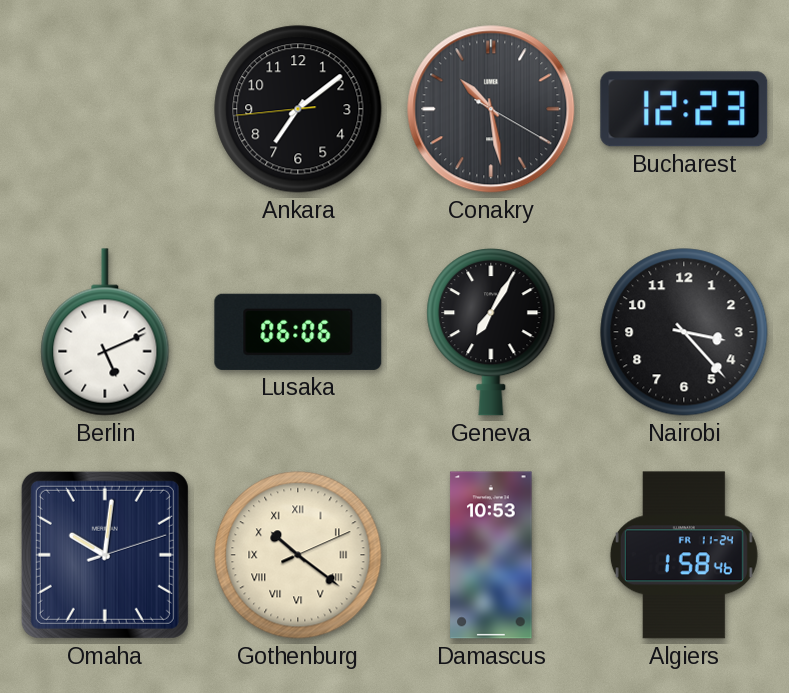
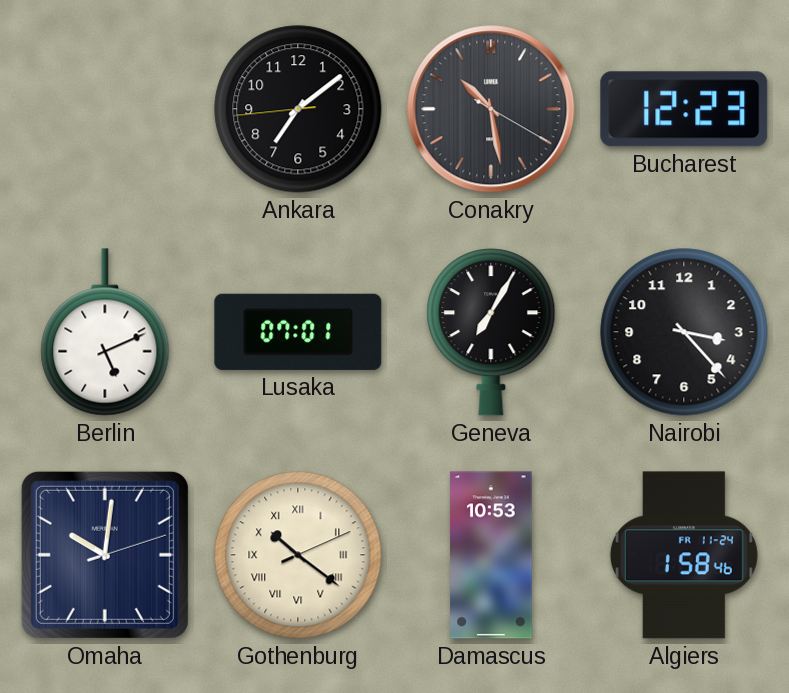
Lusaka: 06:06 -> 07:01
